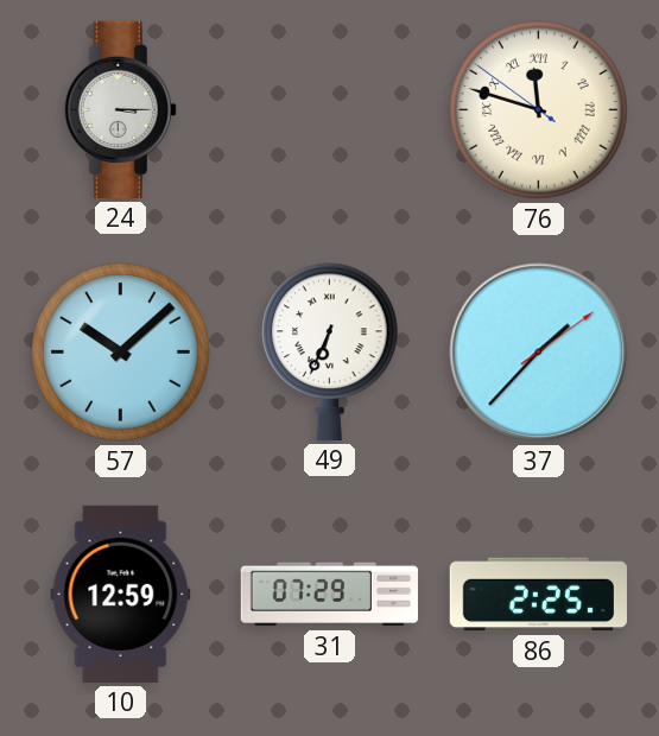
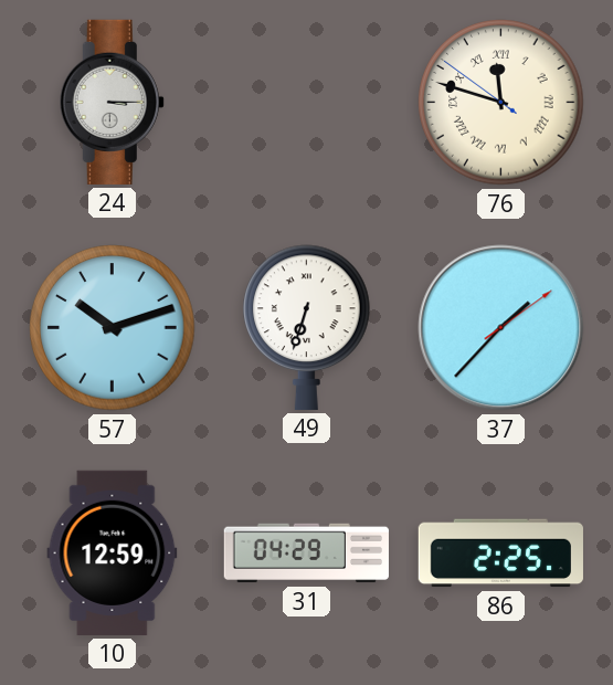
57: 10:08 -> 10:12
49: 6:34 -> 6:33
31: 07:29 -> 04:29
